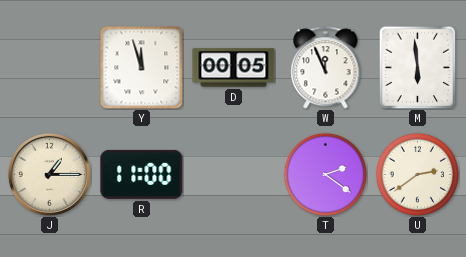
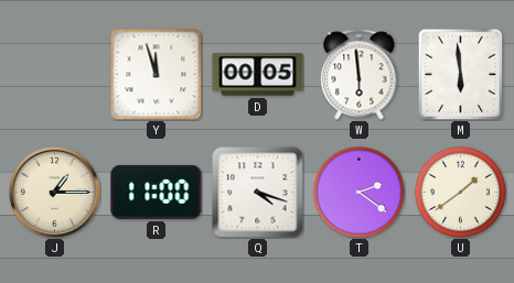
W: 11:56 -> 5:59
Q: none -> 4:18
U: 2:39 -> 1:39
